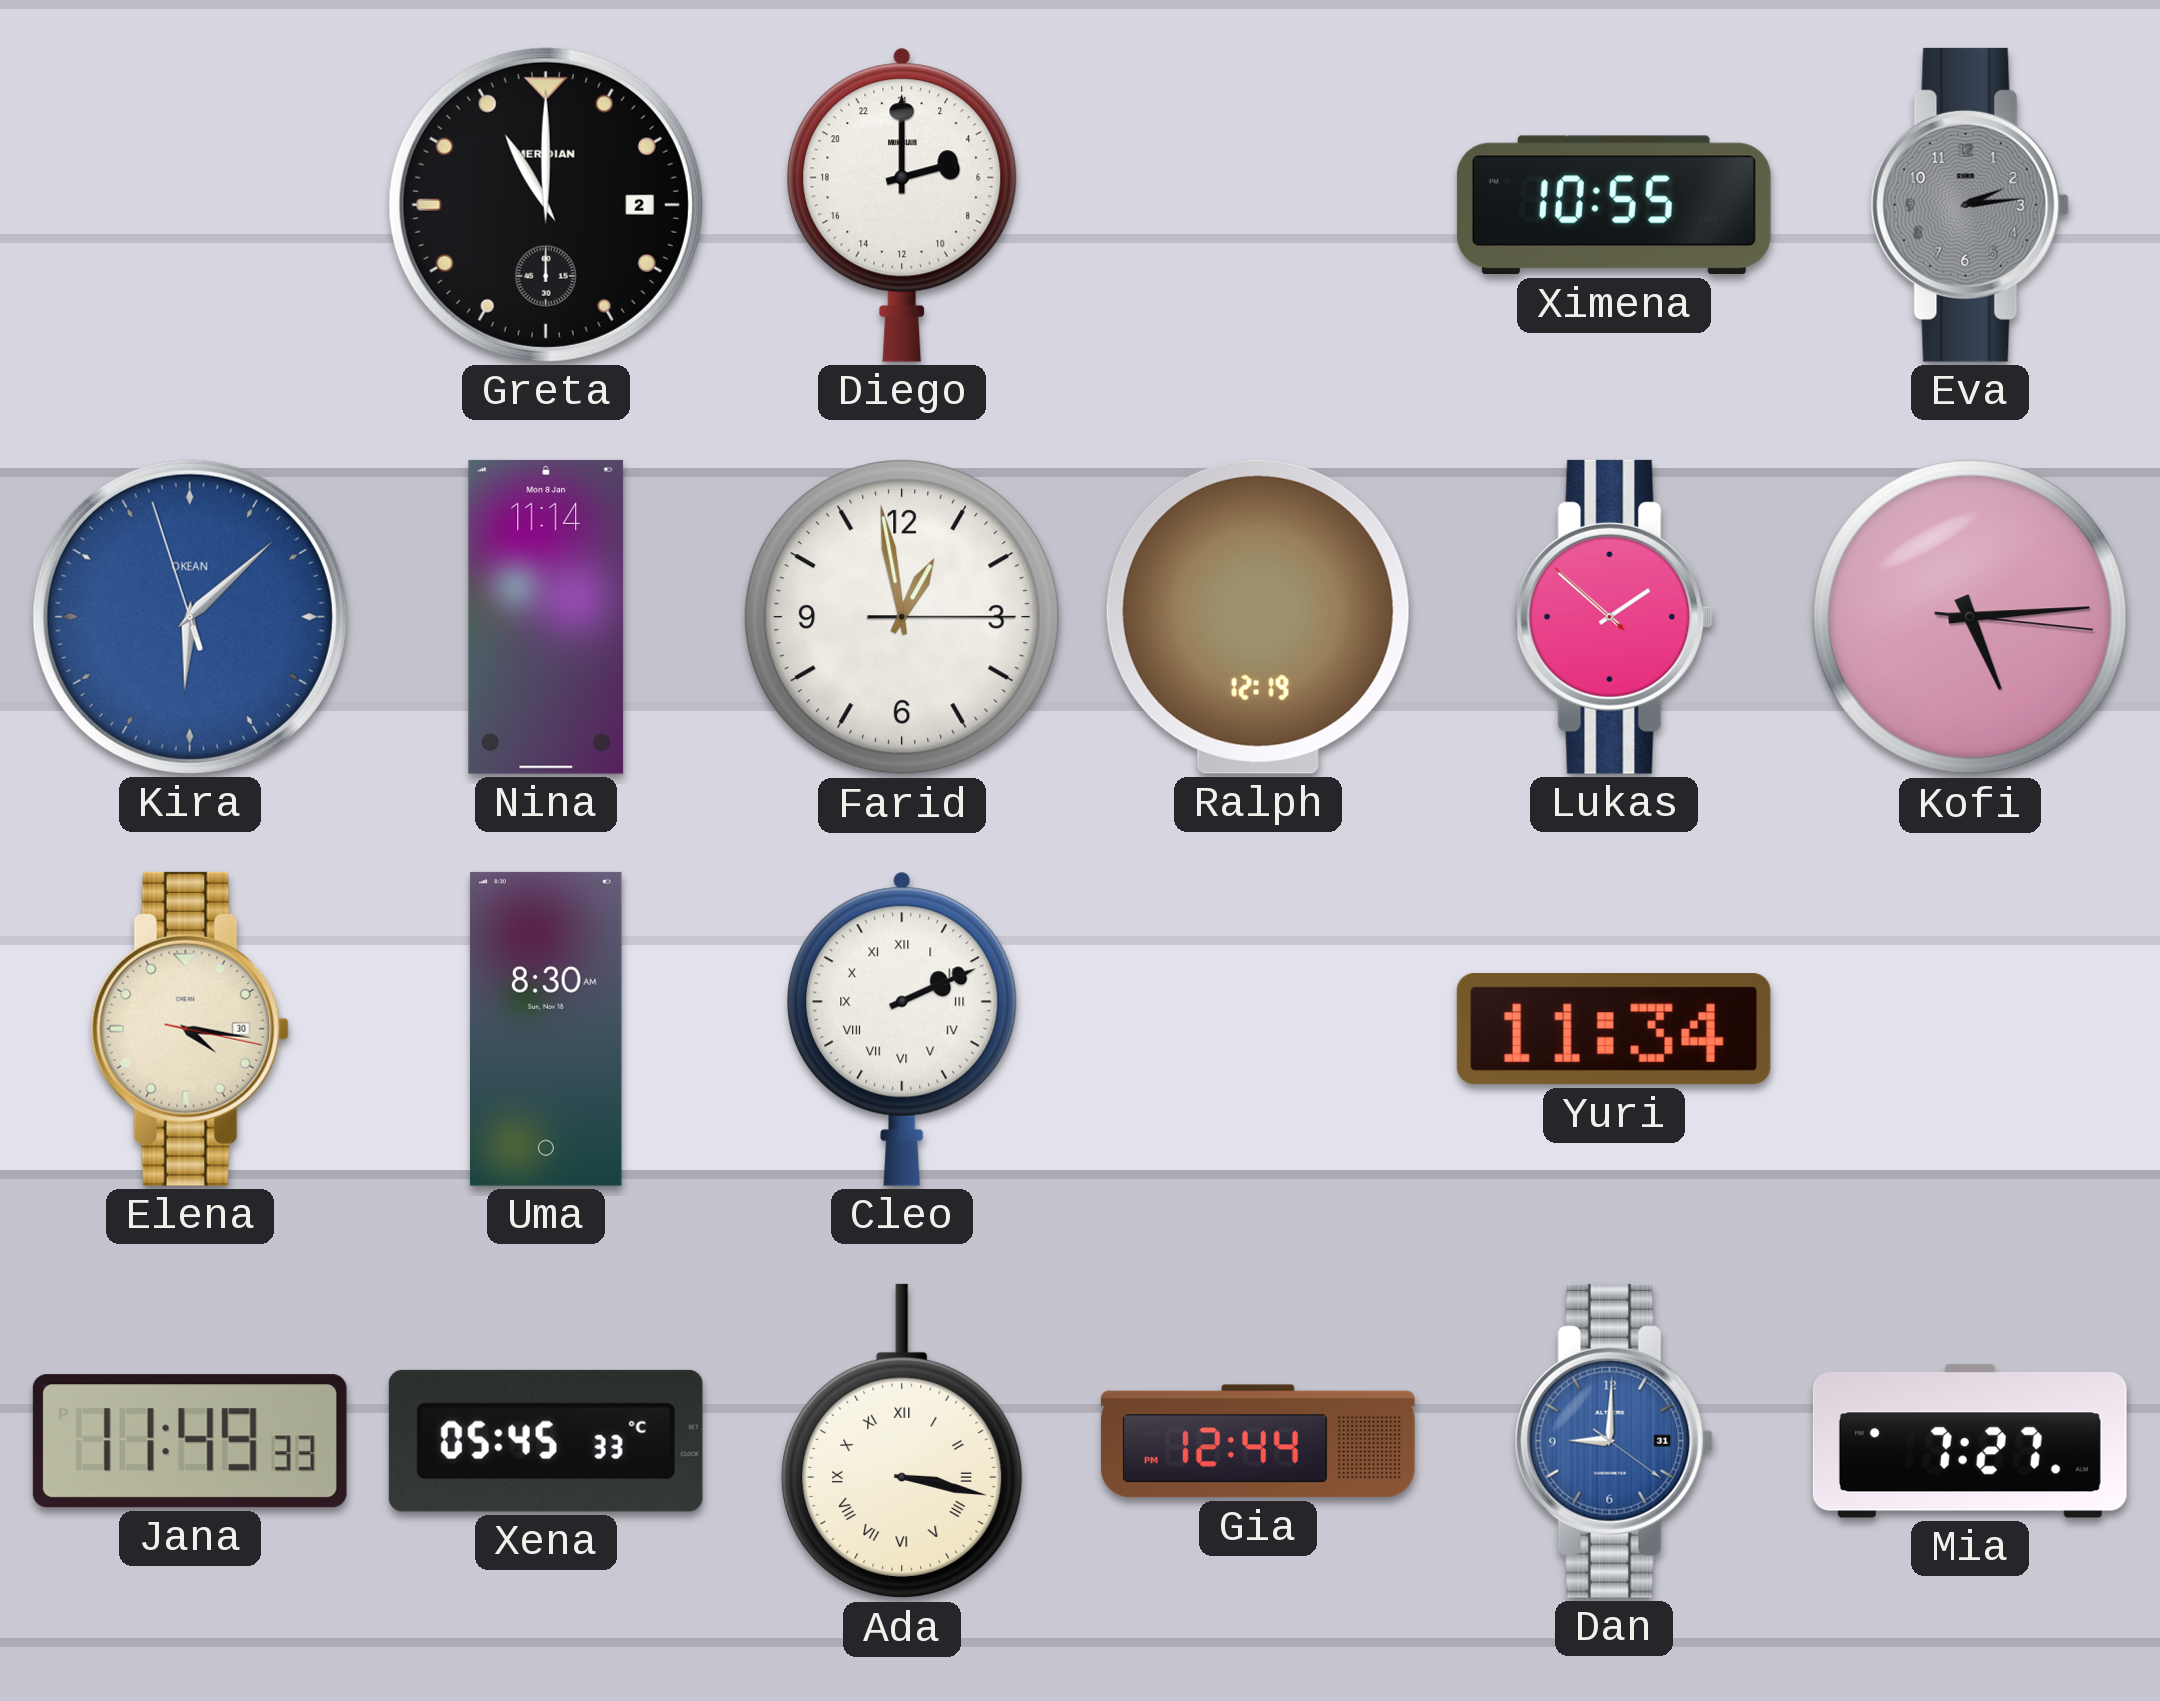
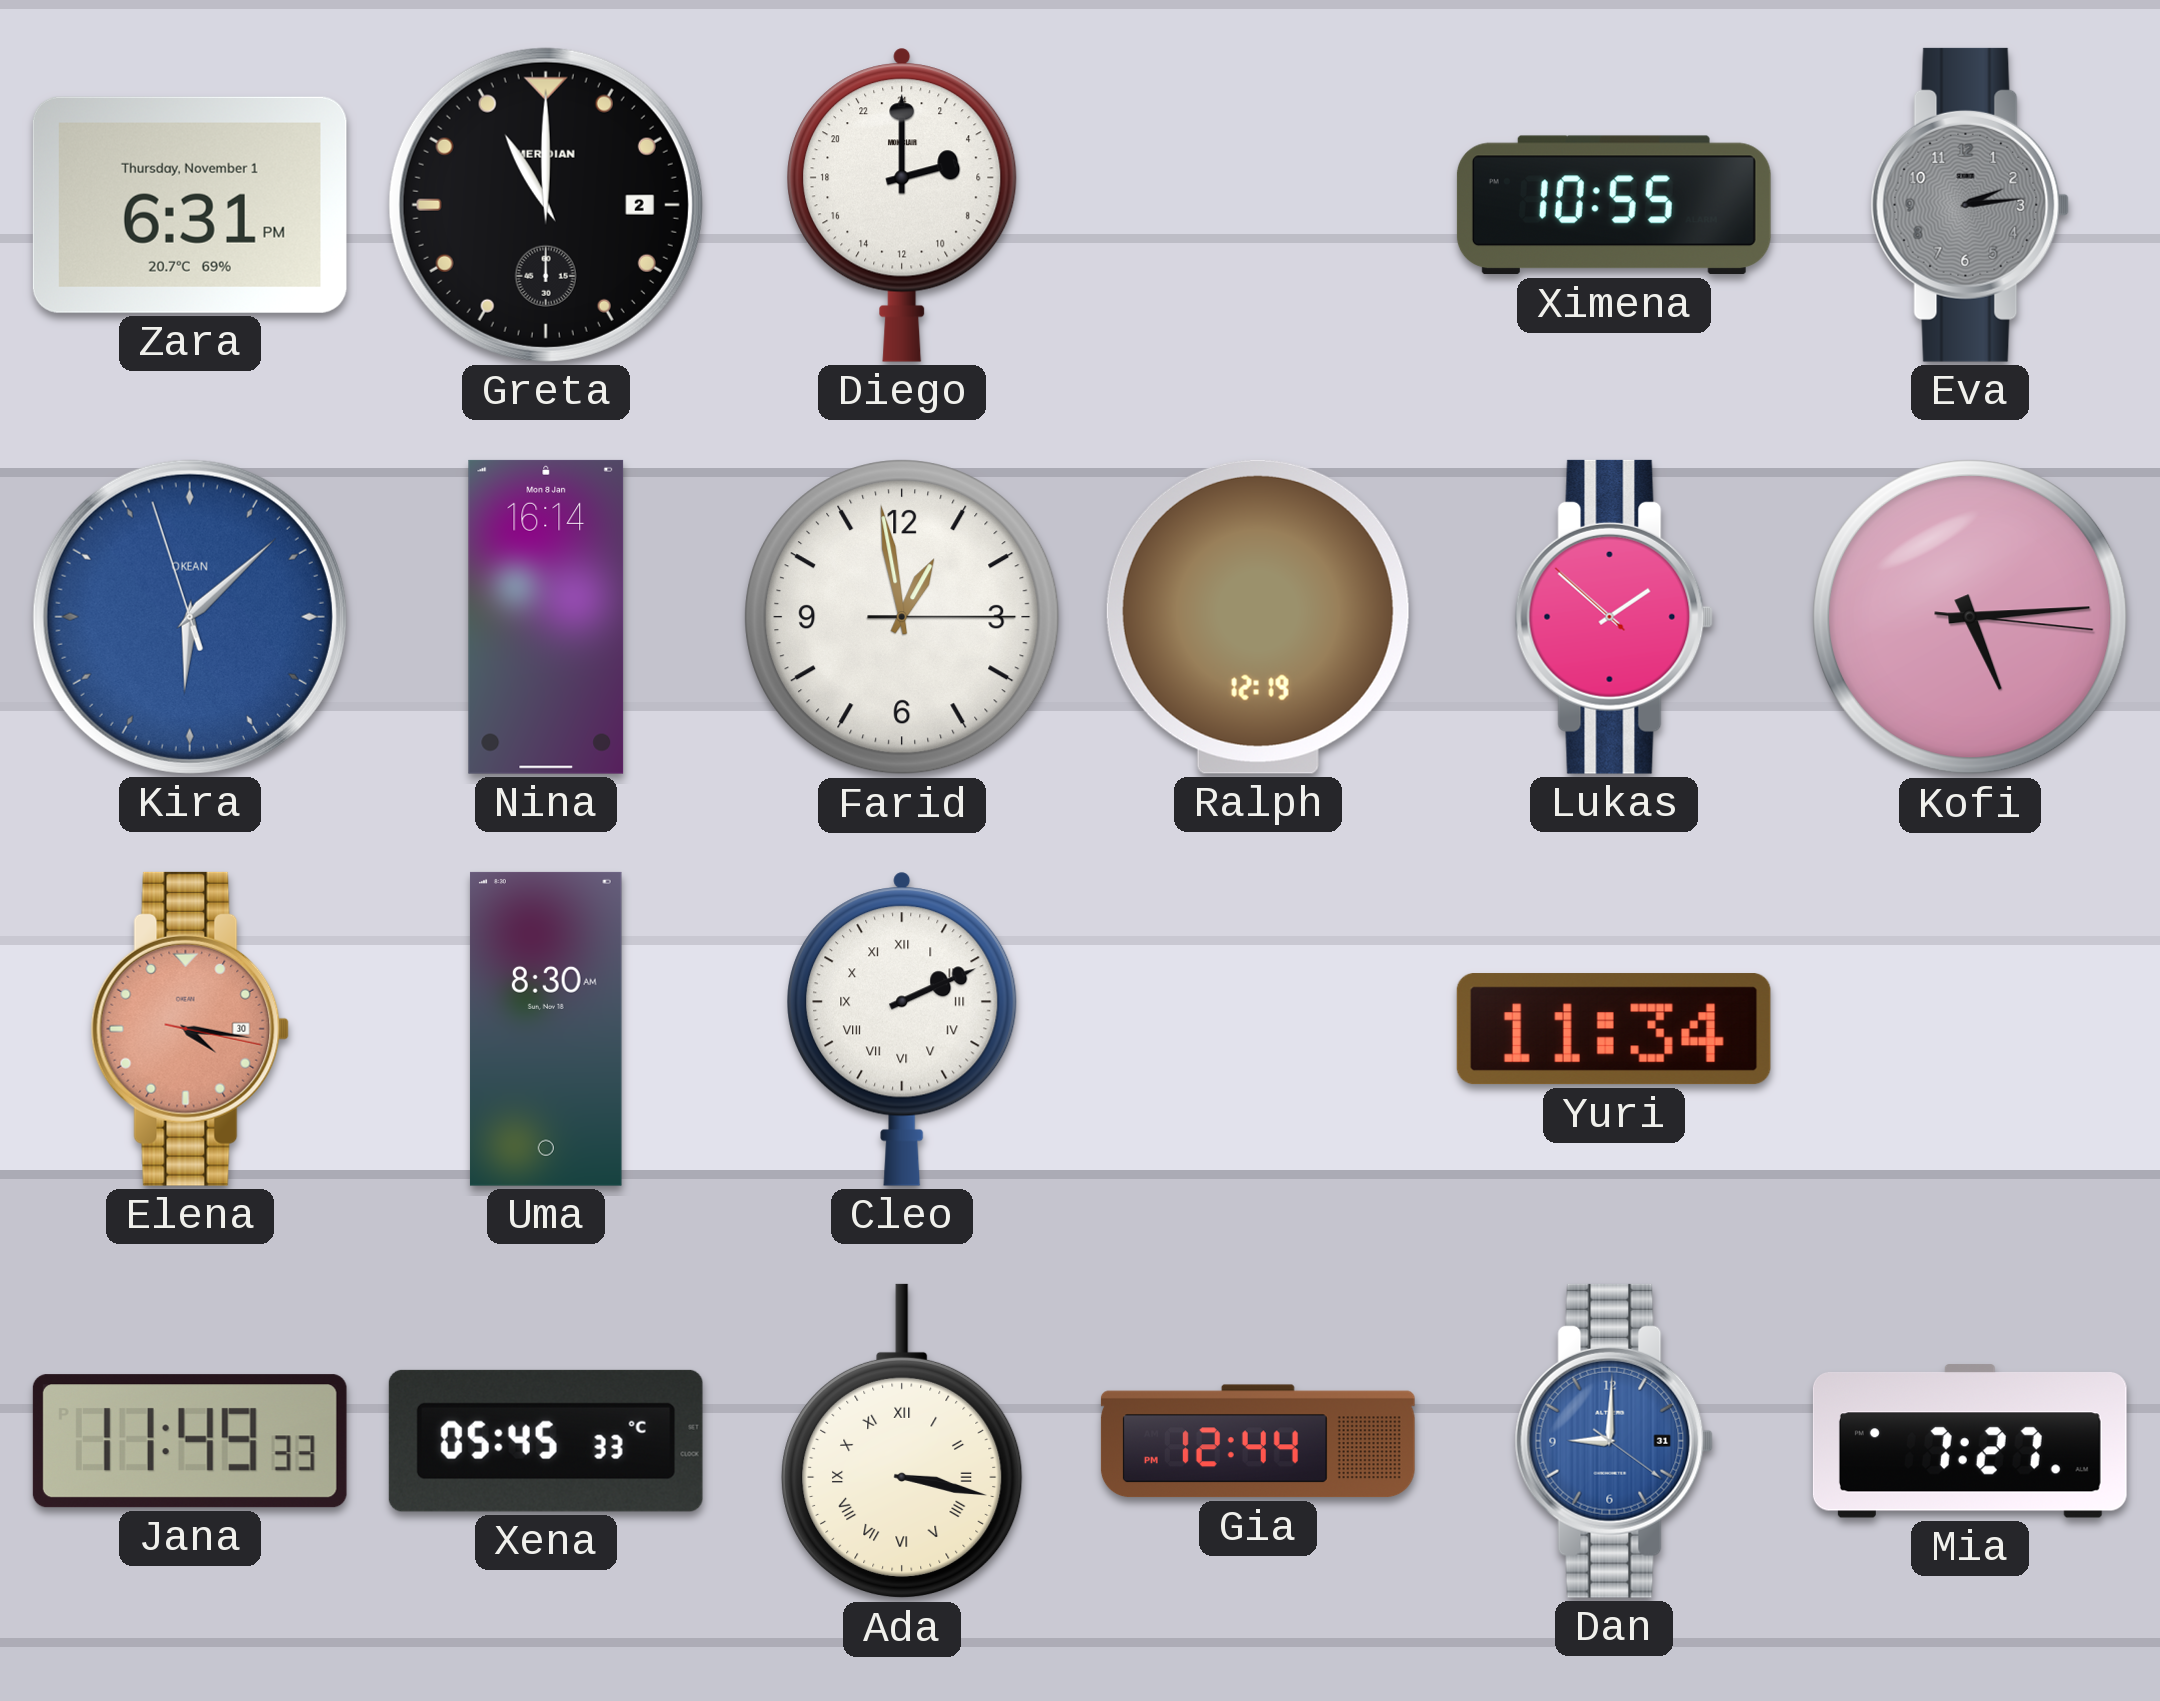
Zara: none -> 6:31
Nina: 11:14 -> 16:14
Elena dial: cream -> salmon
